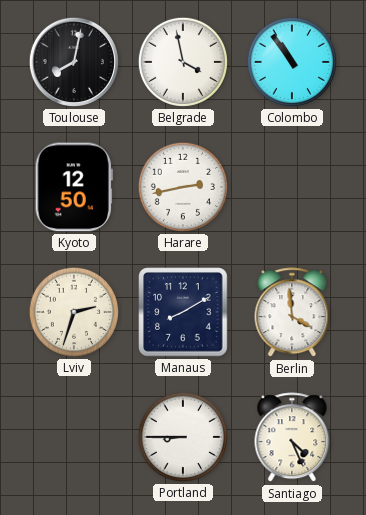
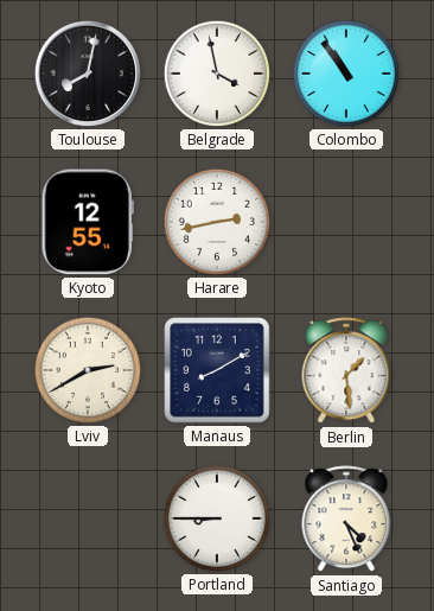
Kyoto: 12:50 -> 12:55
Lviv: 2:33 -> 2:40
Berlin: 3:59 -> 1:29
